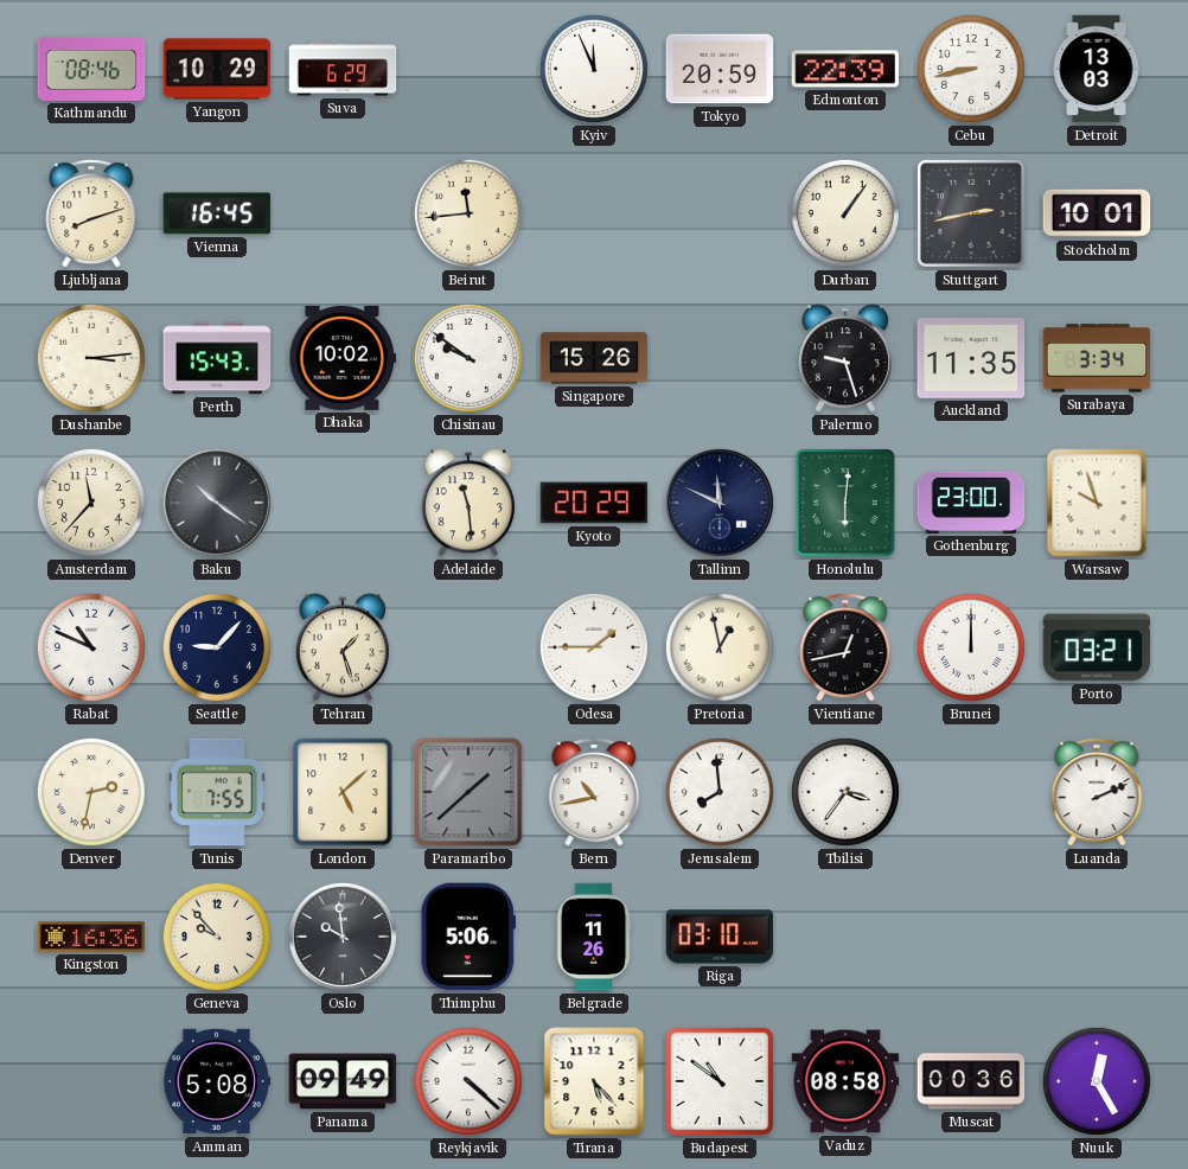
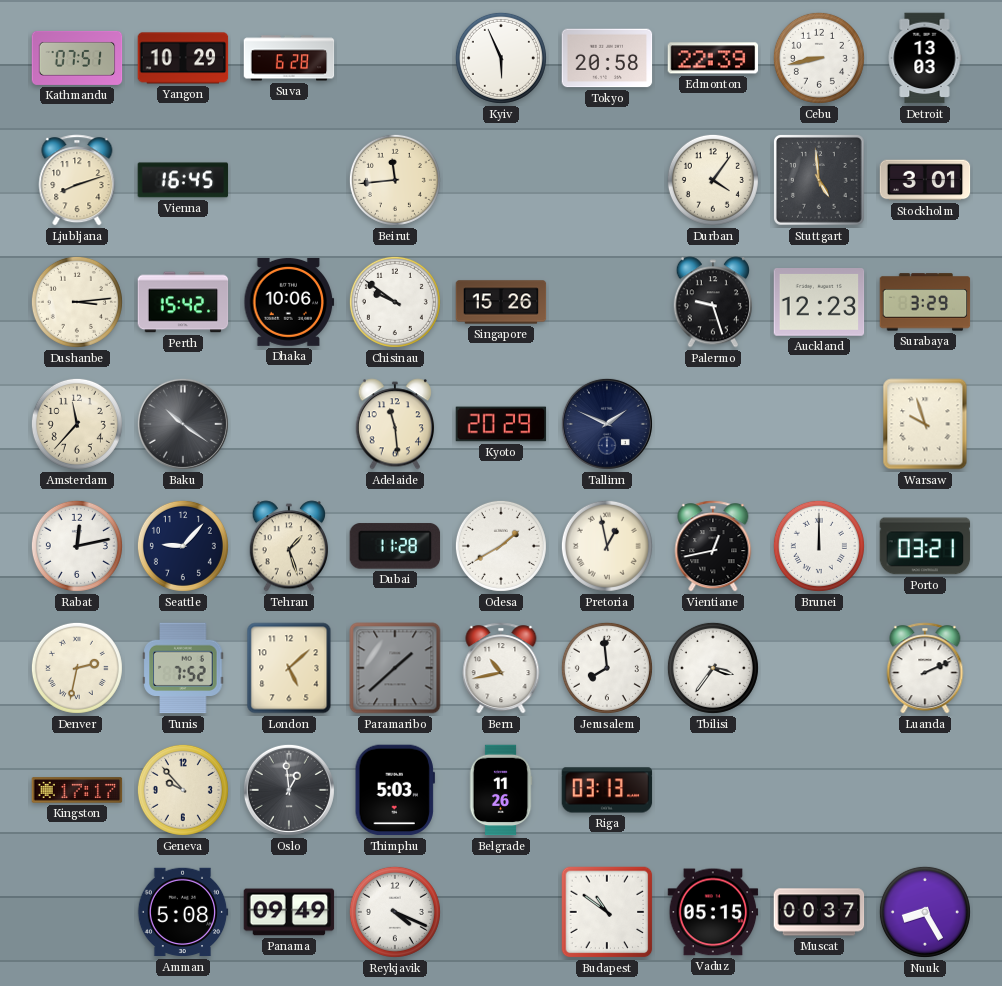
Kathmandu: 08:46 -> 07:51
Suva: 6:29 -> 6:28
Kyiv: 11:56 -> 5:56
Tokyo: 20:59 -> 20:58
Durban: 1:06 -> 4:06
Stuttgart: 2:43 -> 4:59
Stockholm: 10:01 -> 3:01
Perth: 15:43 -> 15:42
Dhaka: 10:02 -> 10:06
Auckland: 11:35 -> 12:23
Surabaya: 3:34 -> 3:29
Tallinn: 11:49 -> 1:49
Honolulu: 6:01 -> none
Gothenburg: 23:00 -> none
Rabat: 10:49 -> 12:13
Dubai: none -> 11:28
Odesa: 1:45 -> 1:40
Tunis: 7:55 -> 7:52
Kingston: 16:36 -> 17:17
Oslo: 9:59 -> 12:59
Thimphu: 5:06 -> 5:03
Riga: 03:10 -> 03:13
Reykjavik: 4:22 -> 4:19
Tirana: 5:23 -> none
Vaduz: 08:58 -> 05:15
Muscat: 00:36 -> 00:37
Nuuk: 12:25 -> 8:25
